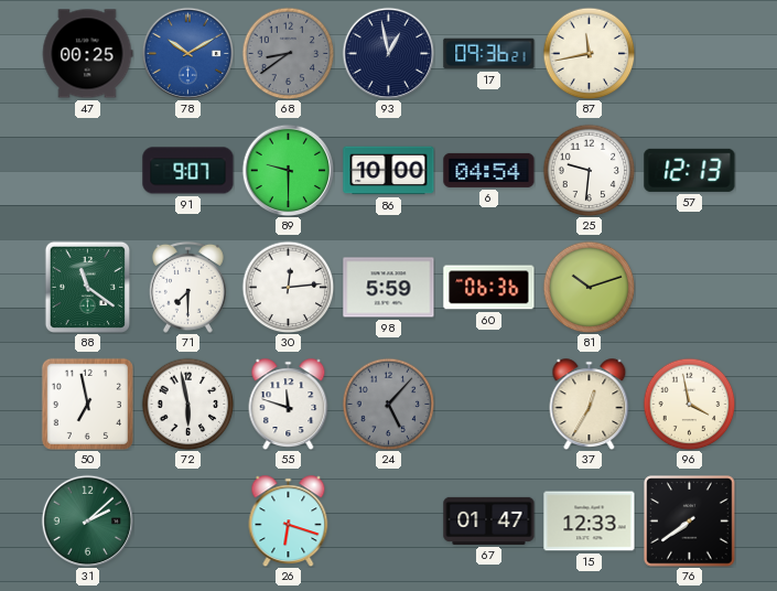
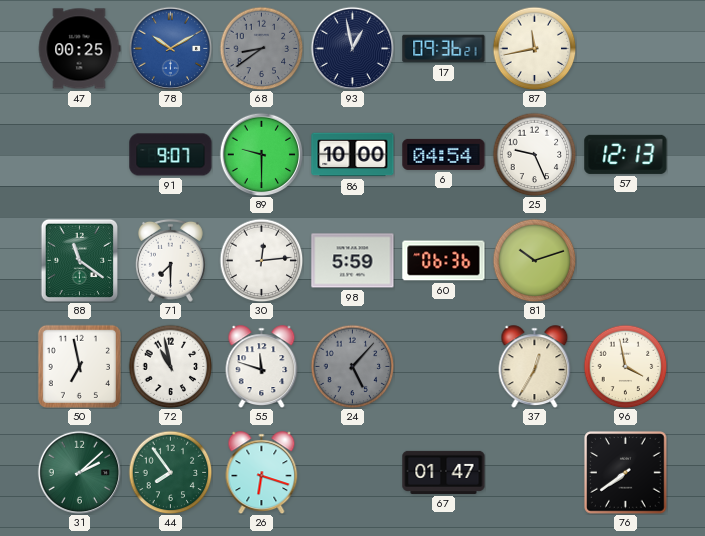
25: 9:31 -> 9:26
72: 5:58 -> 10:58
44: none -> 7:54
15: 12:33 -> none
